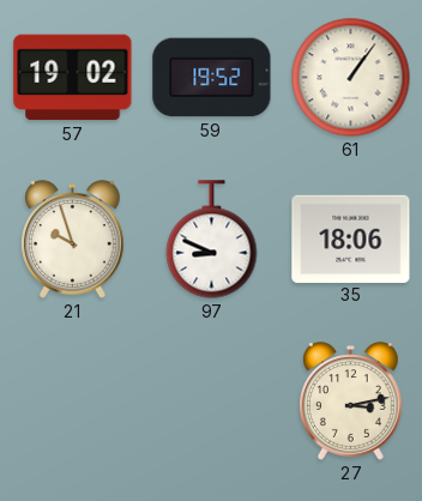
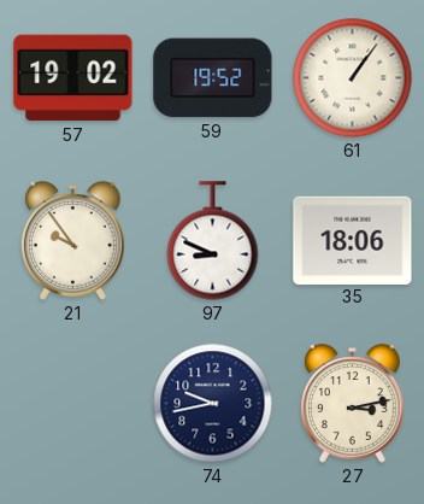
21: 9:57 -> 9:54
74: none -> 9:43
